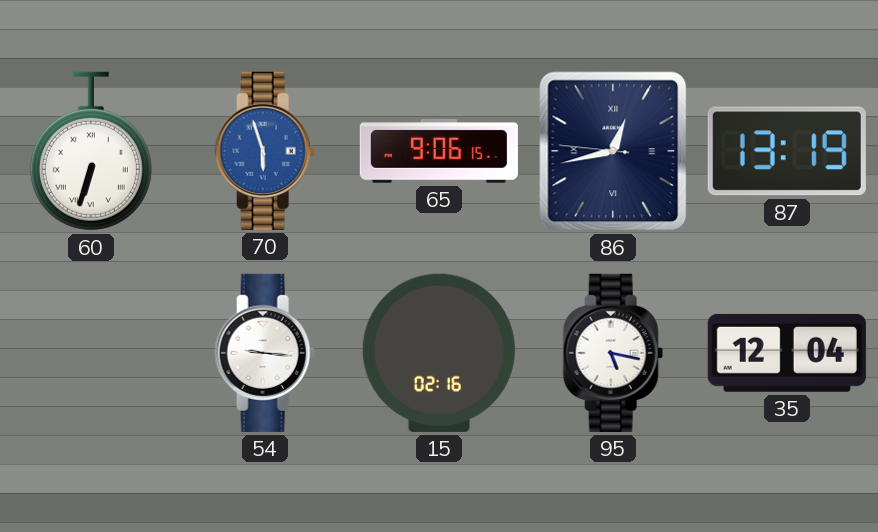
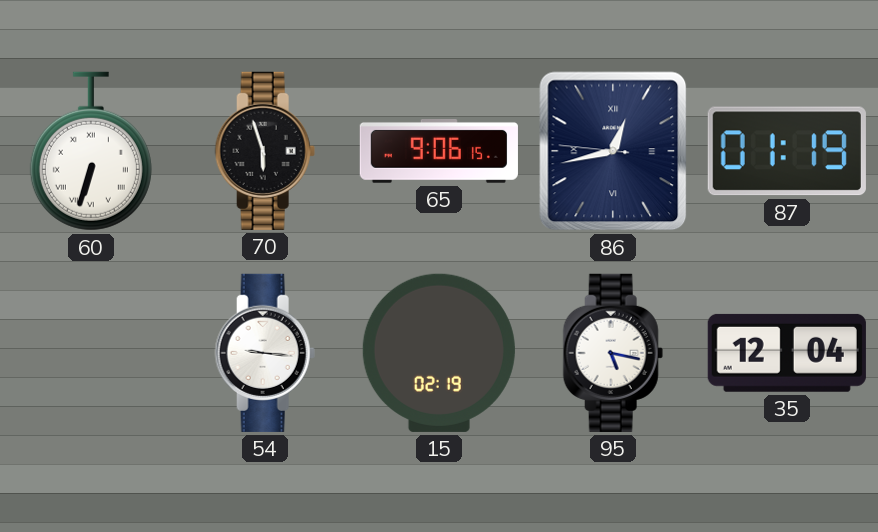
70 dial: blue -> black
87: 13:19 -> 01:19
15: 02:16 -> 02:19
